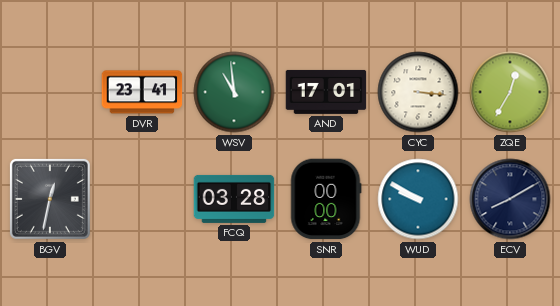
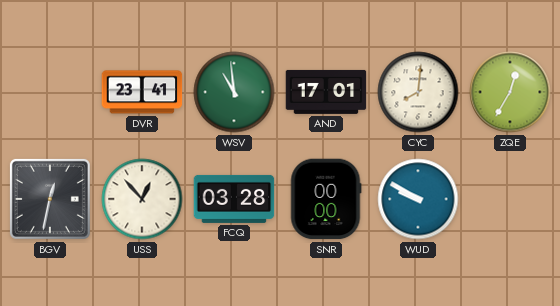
CYC: 3:16 -> 8:01
USS: none -> 12:53
ECV: 8:10 -> none
